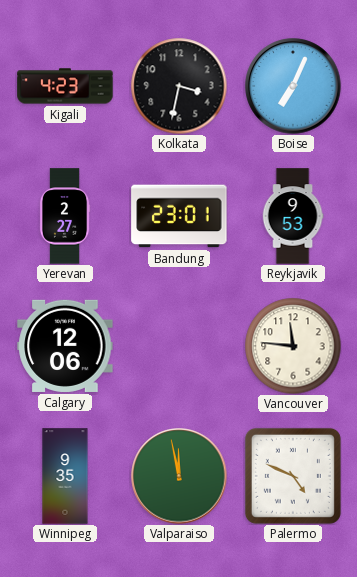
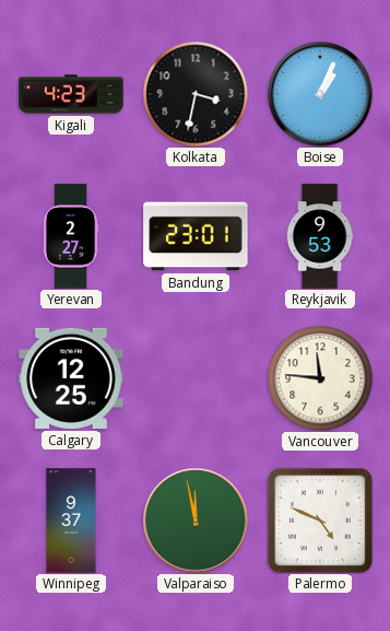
Boise: 7:04 -> 1:04
Calgary: 12:06 -> 12:25
Winnipeg: 9:35 -> 9:37
